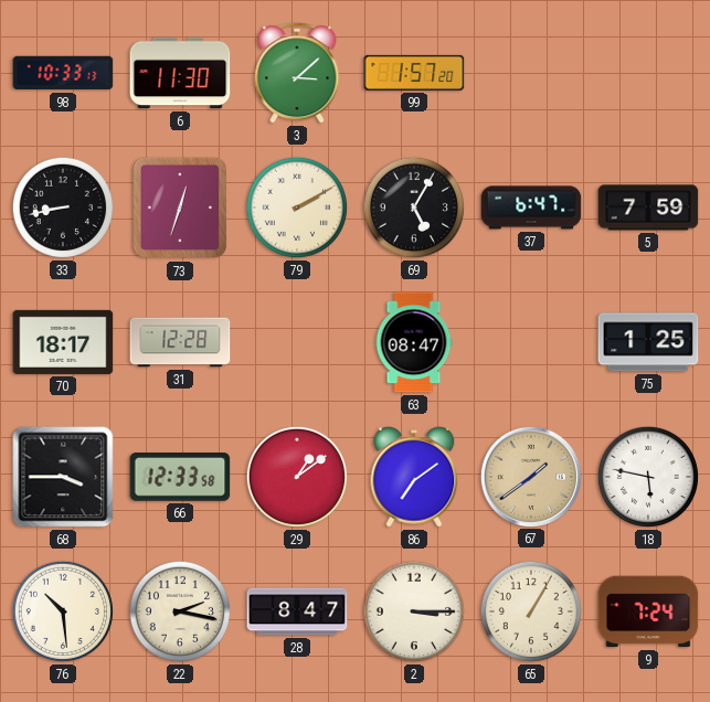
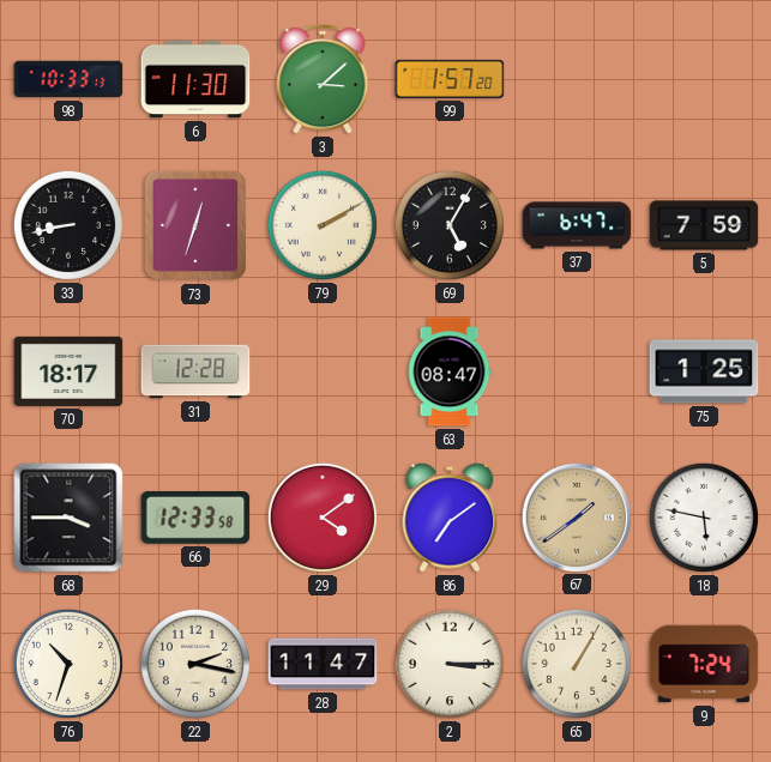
29: 1:09 -> 4:09
76: 10:29 -> 10:33
28: 8:47 -> 11:47
